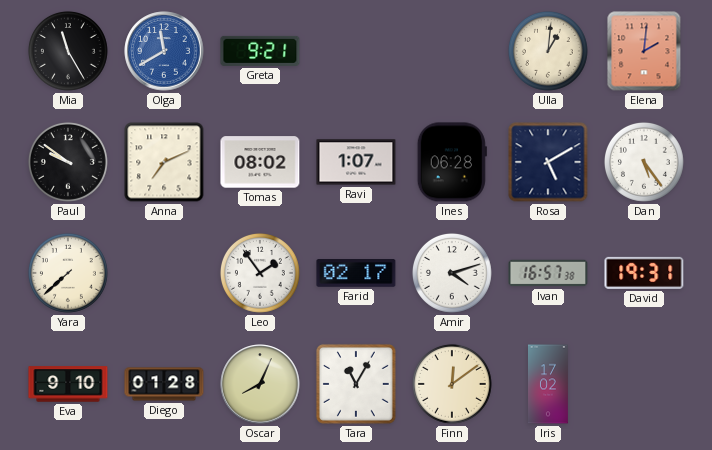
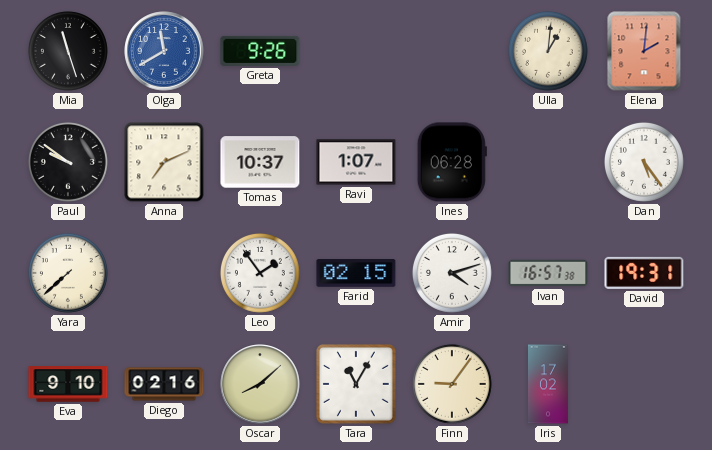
Mia: 11:25 -> 11:27
Greta: 9:21 -> 9:26
Tomas: 08:02 -> 10:37
Rosa: 5:10 -> none
Farid: 02:17 -> 02:15
Diego: 01:28 -> 02:16
Oscar: 8:04 -> 8:08
Finn: 12:09 -> 9:06
